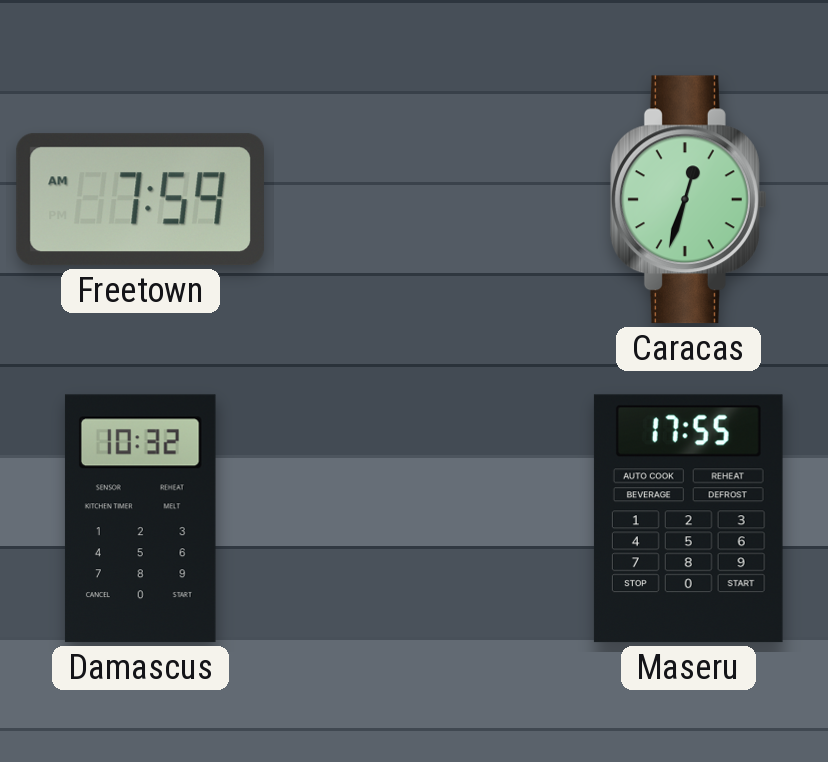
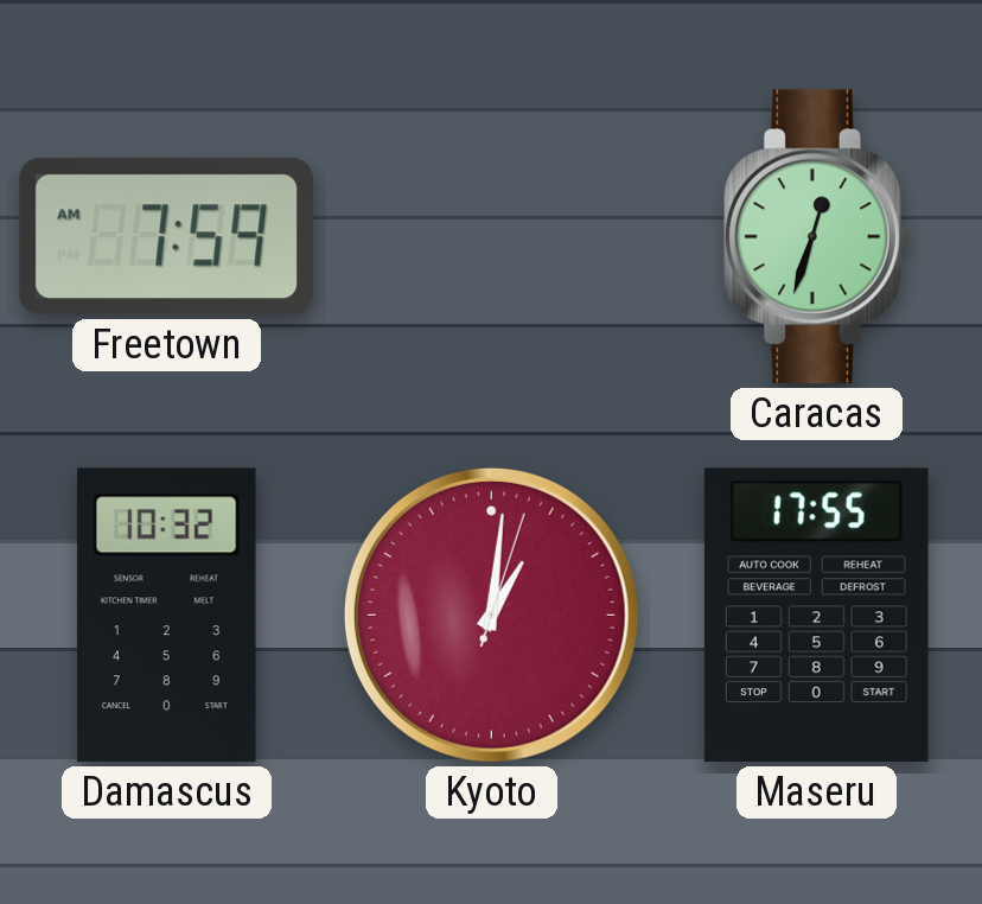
Kyoto: none -> 1:01
